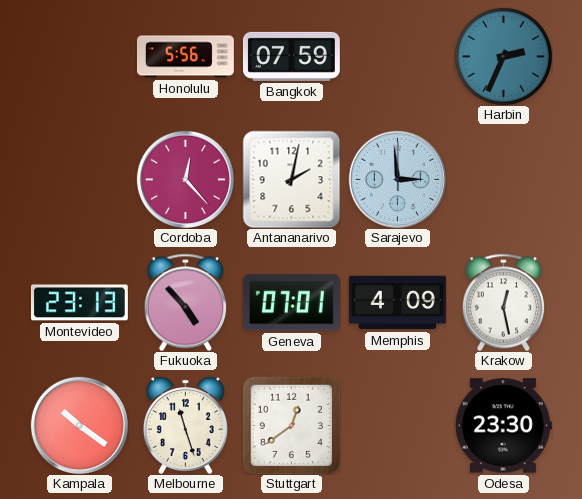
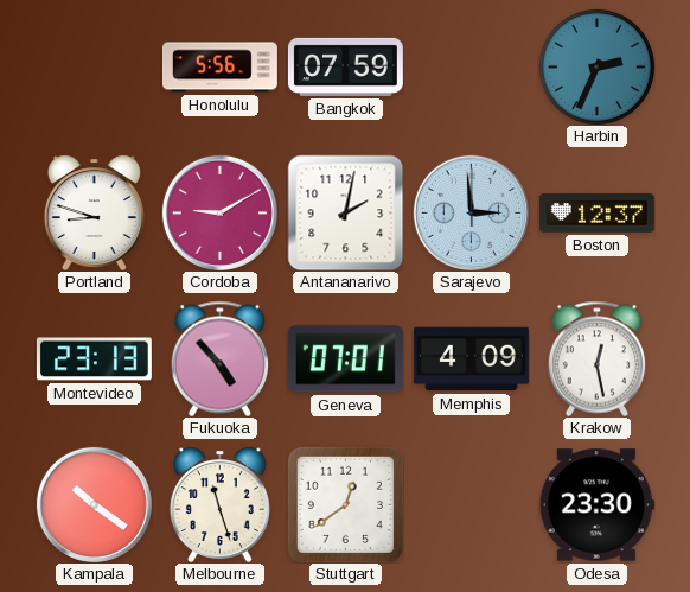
Portland: none -> 8:48
Cordoba: 12:23 -> 9:10
Boston: none -> 12:37
